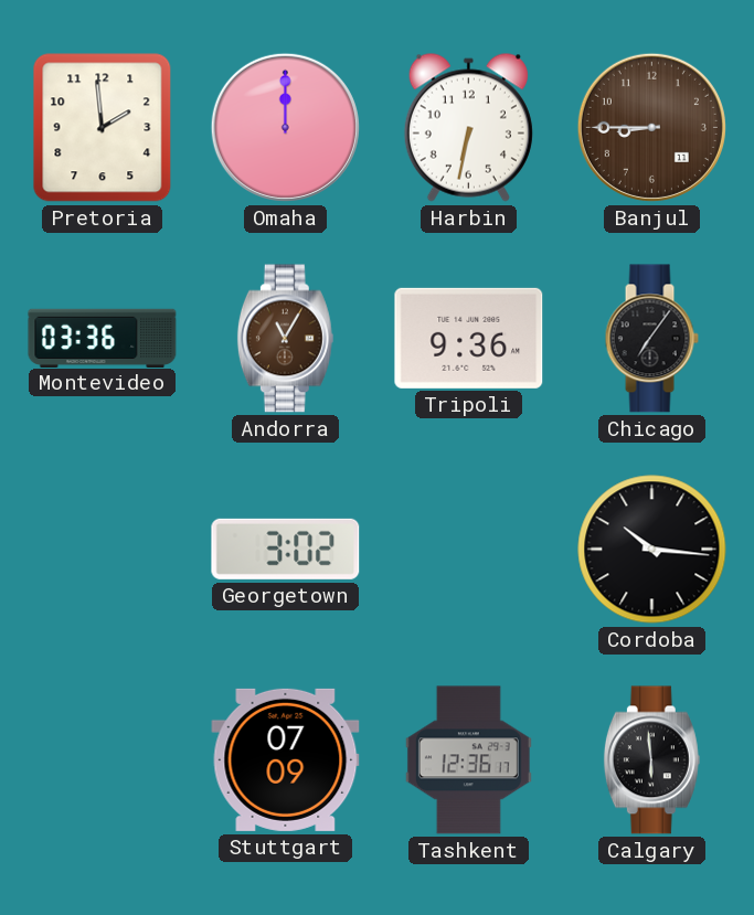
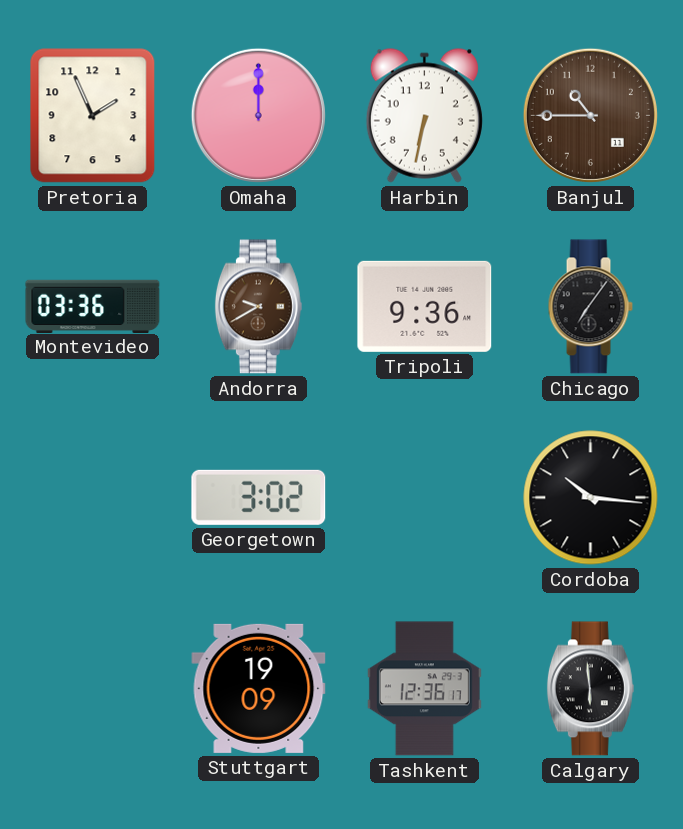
Pretoria: 1:59 -> 1:56
Banjul: 8:45 -> 10:45
Andorra: 11:05 -> 9:40
Stuttgart: 07:09 -> 19:09
